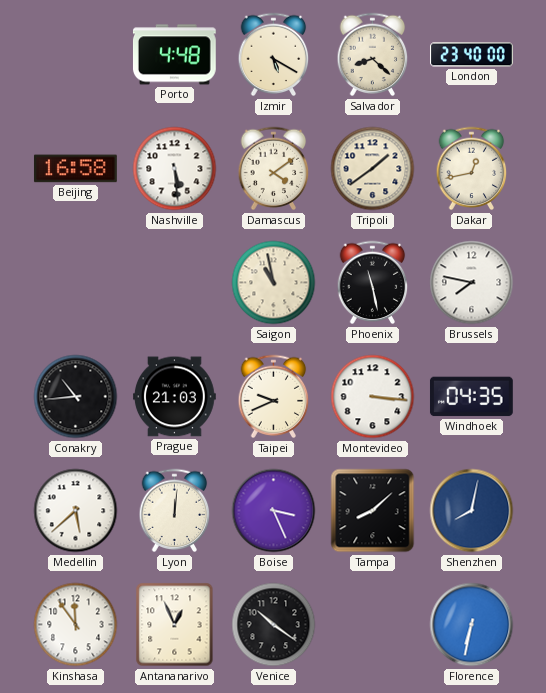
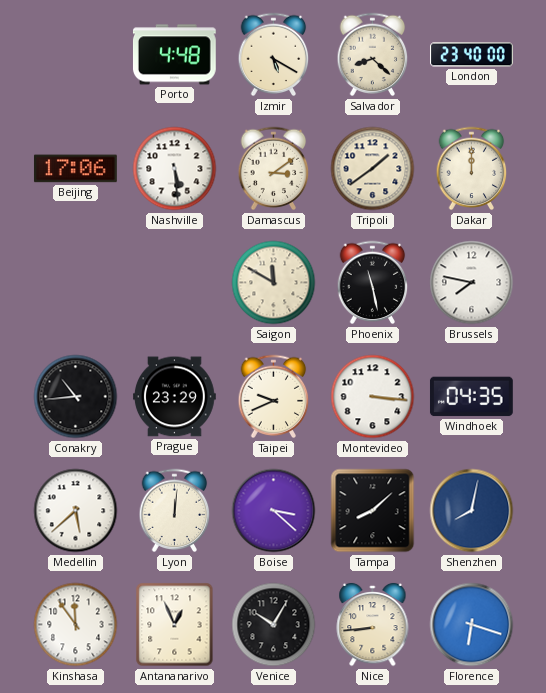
Beijing: 16:58 -> 17:06
Damascus: 4:09 -> 3:09
Dakar: 12:43 -> 12:00
Saigon: 10:58 -> 11:50
Prague: 21:03 -> 23:29
Boise: 3:26 -> 3:22
Venice: 10:21 -> 10:05
Nice: none -> 8:44
Florence: 6:32 -> 6:18
